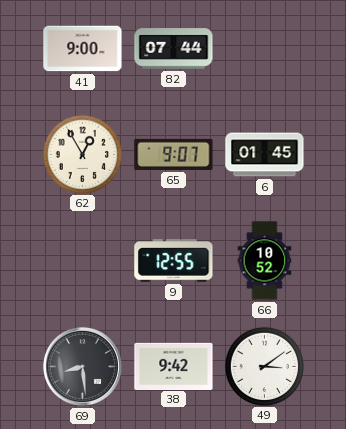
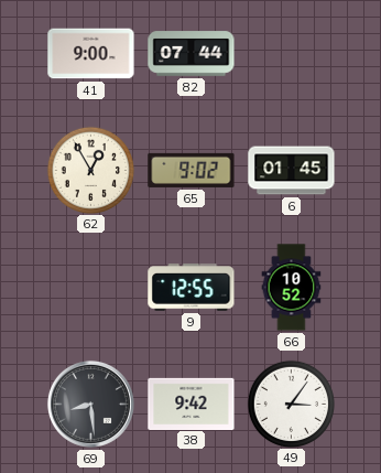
65: 9:07 -> 9:02
49: 3:09 -> 3:06
